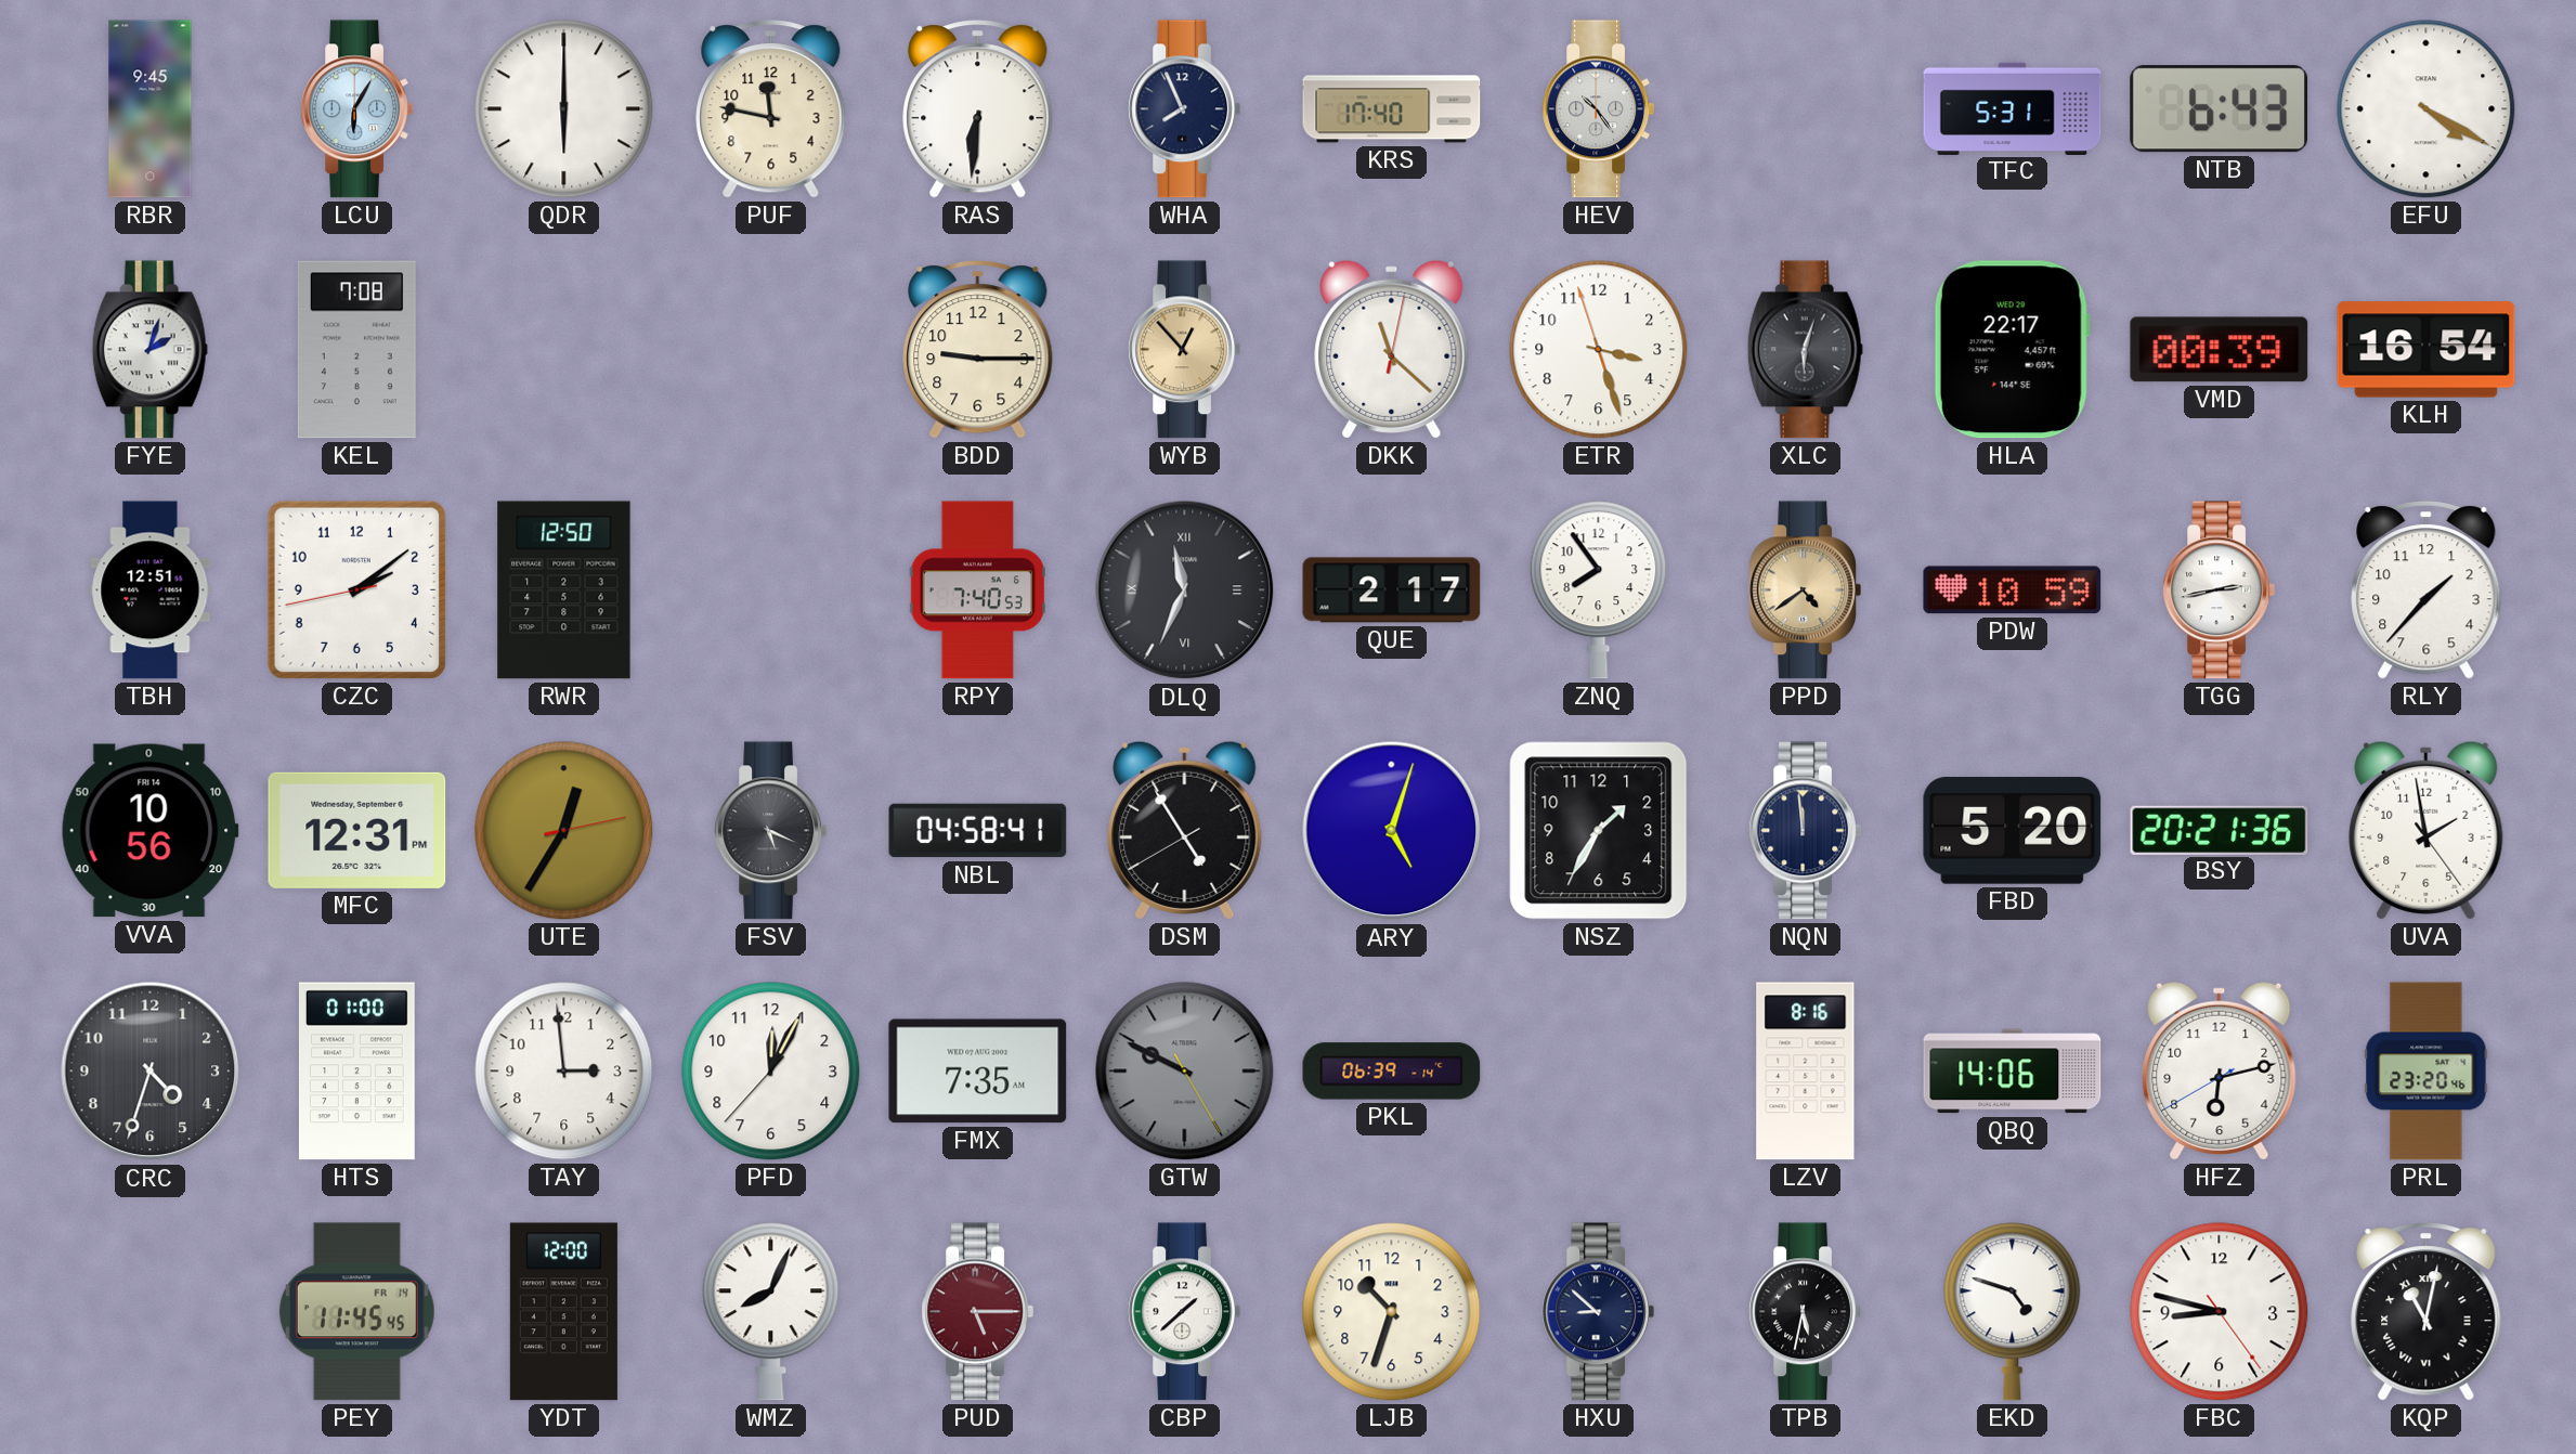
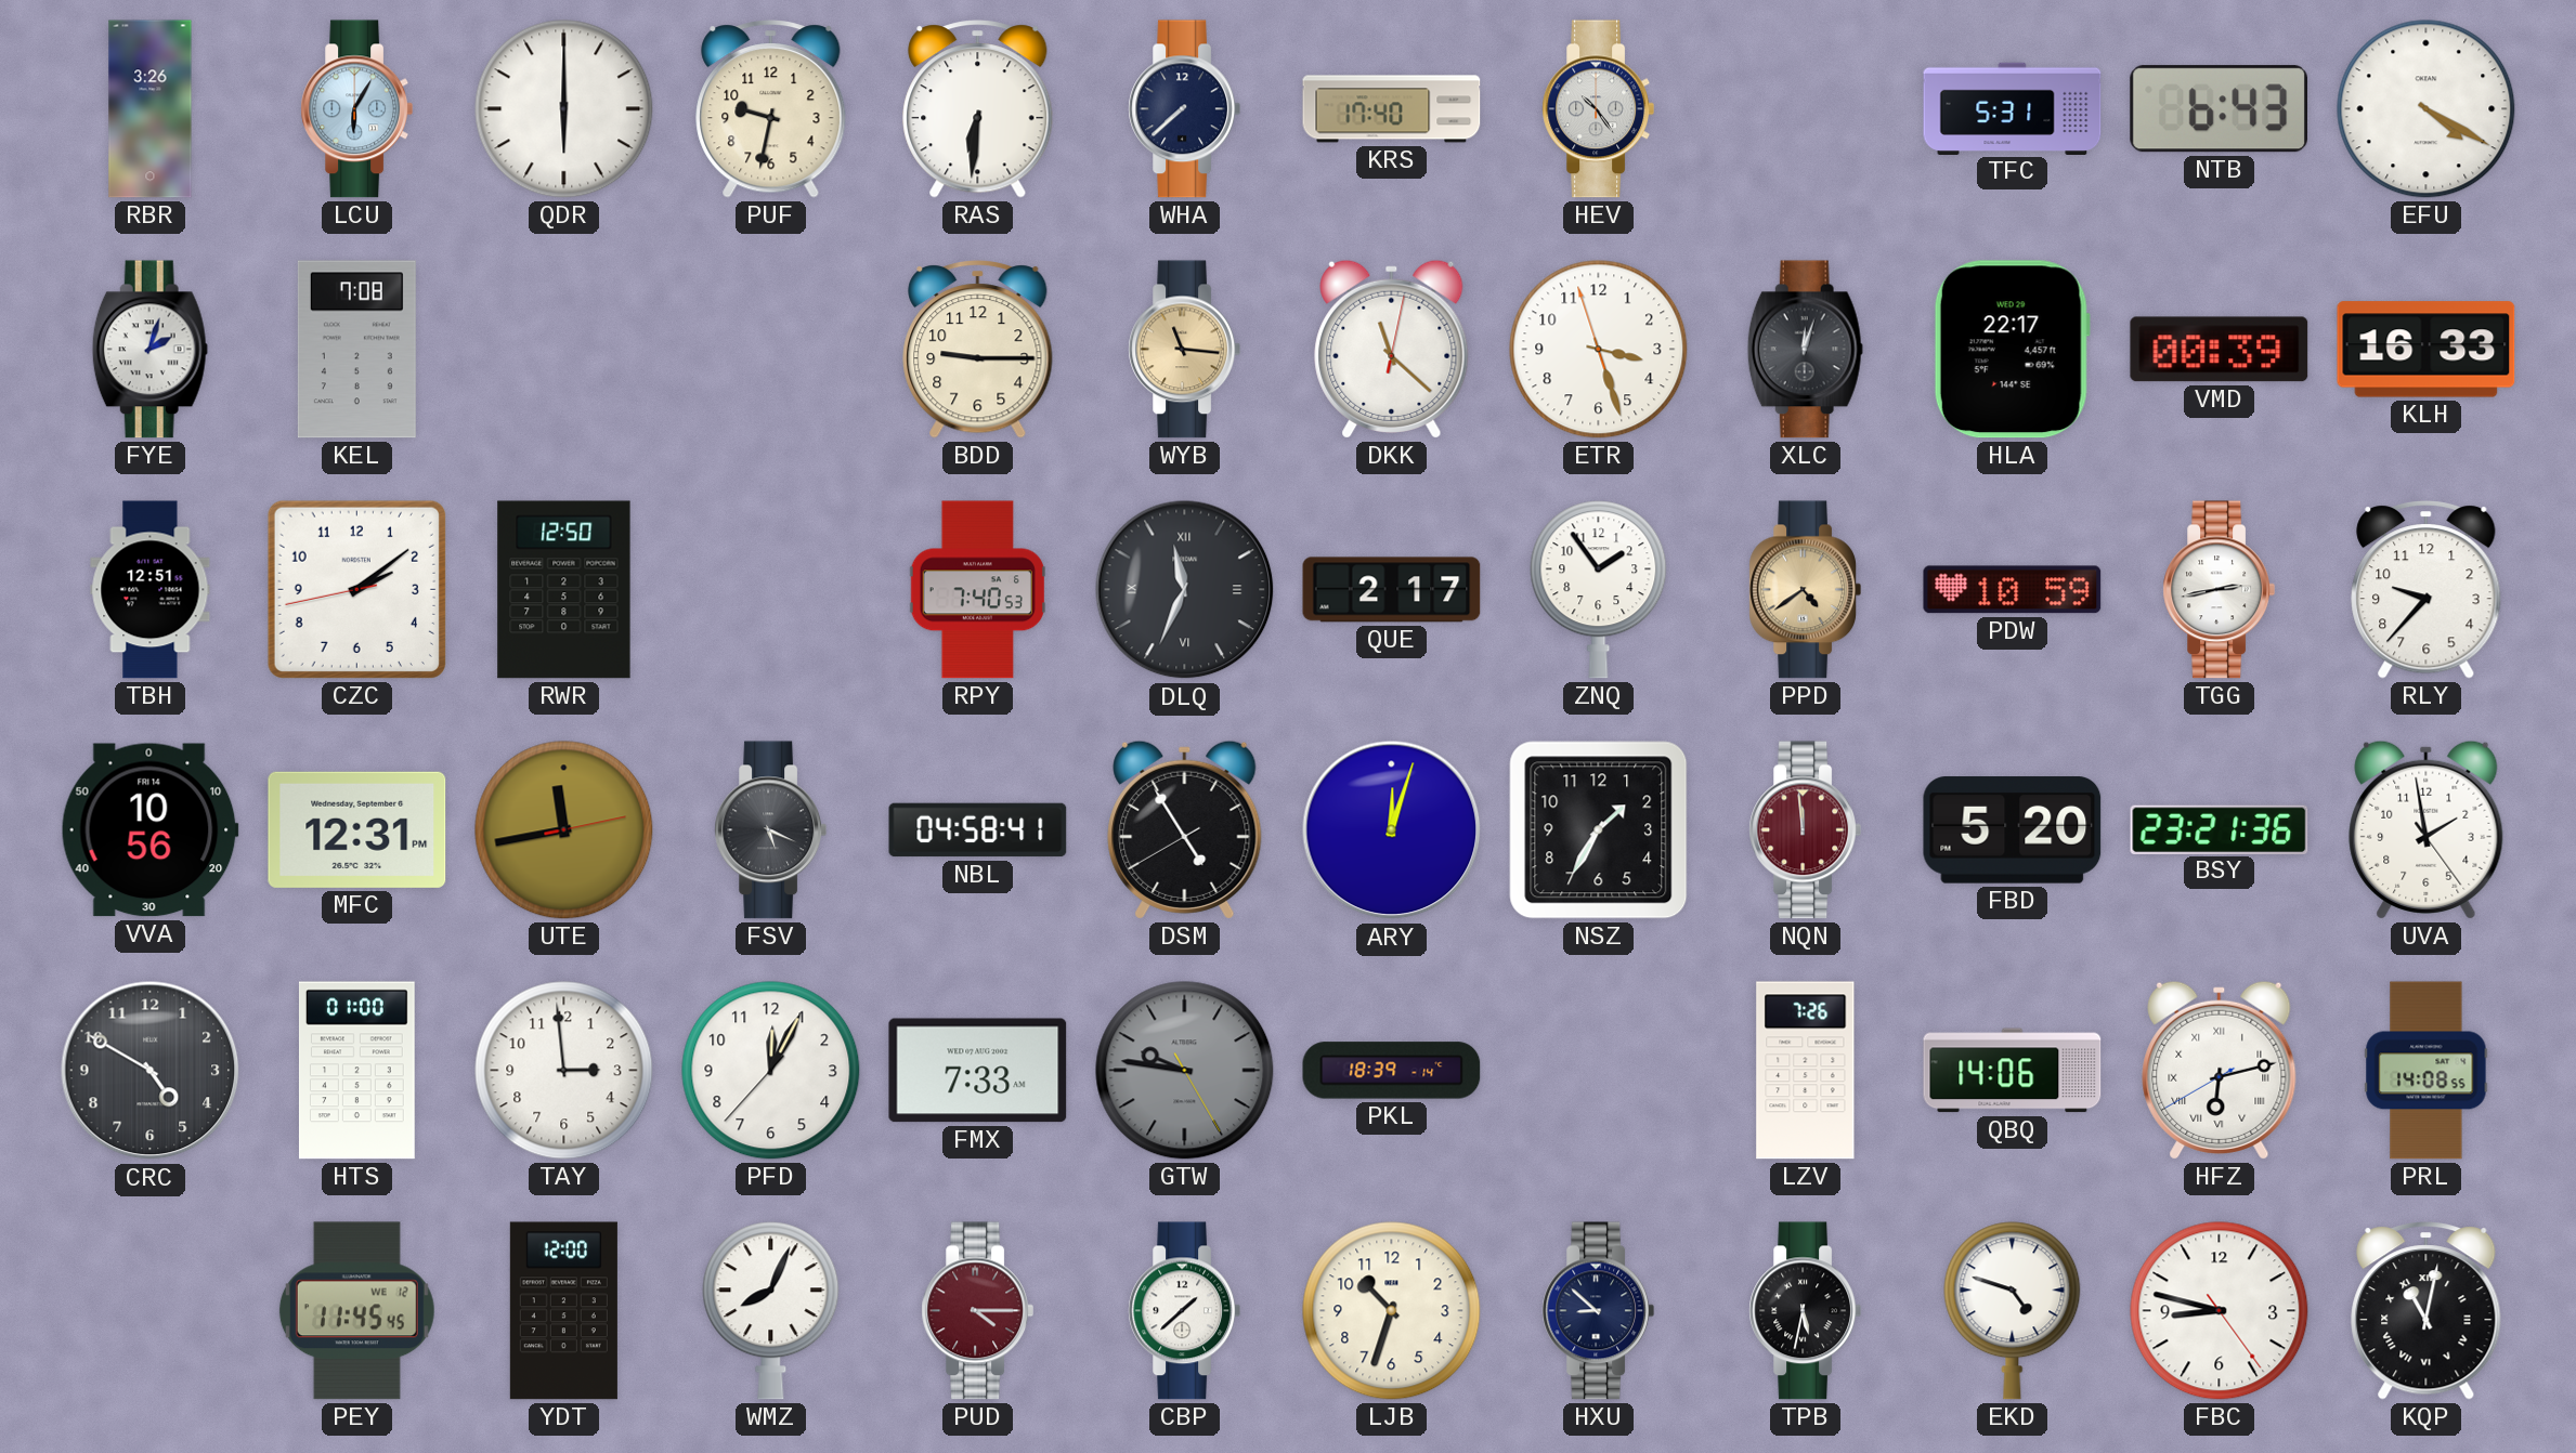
RBR: 9:45 -> 3:26
PUF: 11:47 -> 9:32
WHA: 7:56 -> 7:38
WYB: 12:53 -> 11:16
XLC: 6:03 -> 12:03
KLH: 16:54 -> 16:33
ZNQ: 7:54 -> 1:54
RLY: 1:37 -> 9:37
UTE: 12:35 -> 11:43
ARY: 5:03 -> 12:03
NQN dial: navy -> burgundy
BSY: 20:21 -> 23:21
CRC: 4:33 -> 4:50
FMX: 7:35 -> 7:33
GTW: 9:49 -> 9:46
PKL: 06:39 -> 18:39
LZV: 8:16 -> 7:26
HFZ numerals: Arabic -> Roman
PRL: 23:20 -> 14:08
PEY date: FR 14 -> WE 12
PUD: 5:15 -> 4:15
